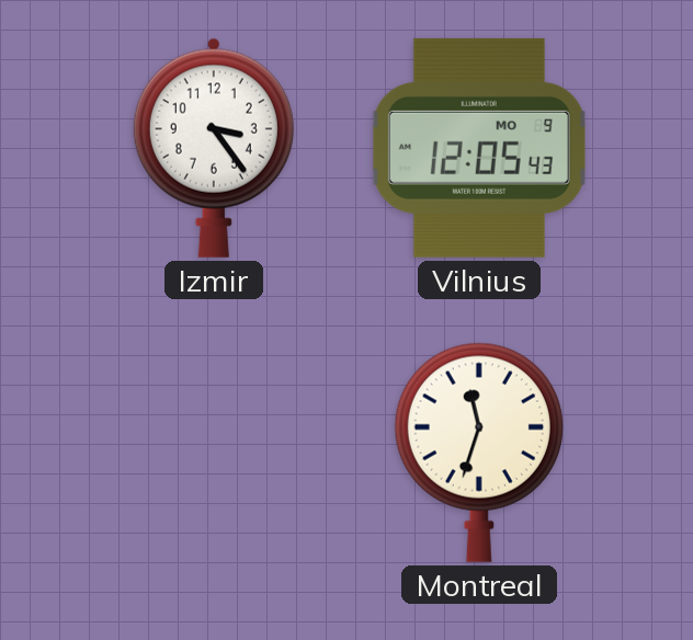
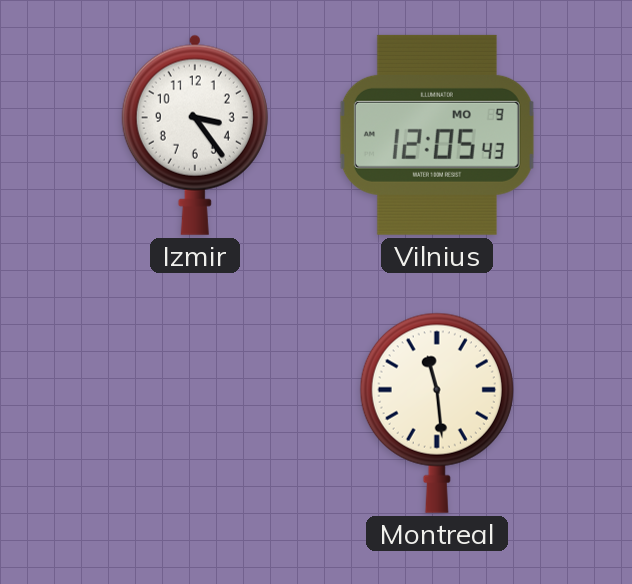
Montreal: 11:33 -> 11:29
